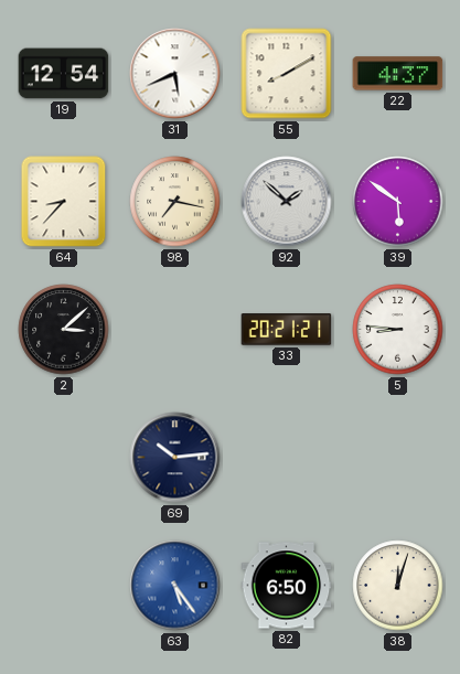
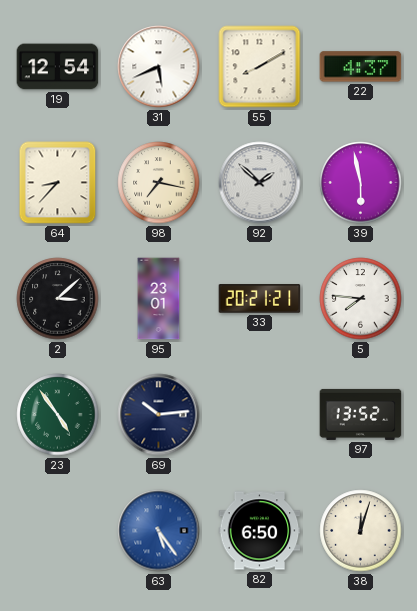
39: 5:51 -> 5:58
95: none -> 23:01
5: 8:46 -> 7:46
23: none -> 4:54
97: none -> 13:52
